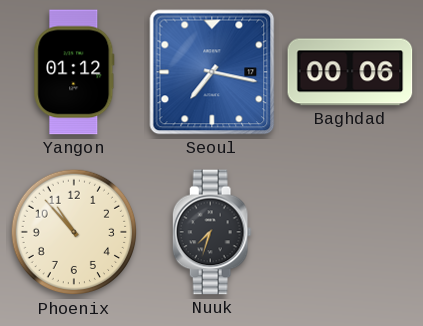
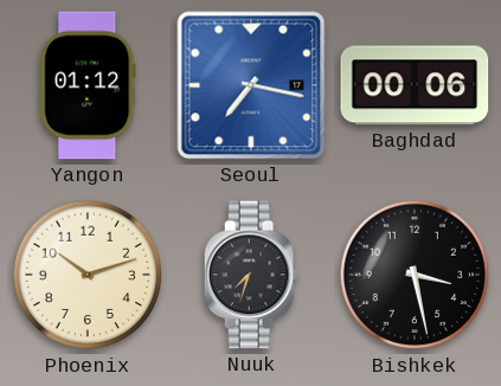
Phoenix: 10:53 -> 10:12
Bishkek: none -> 3:28
